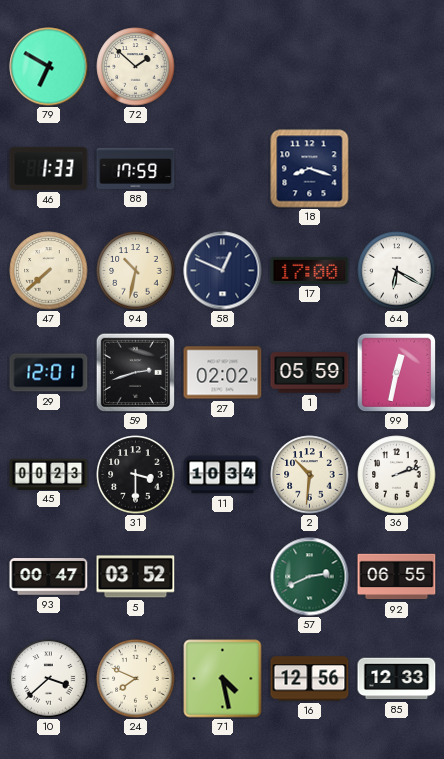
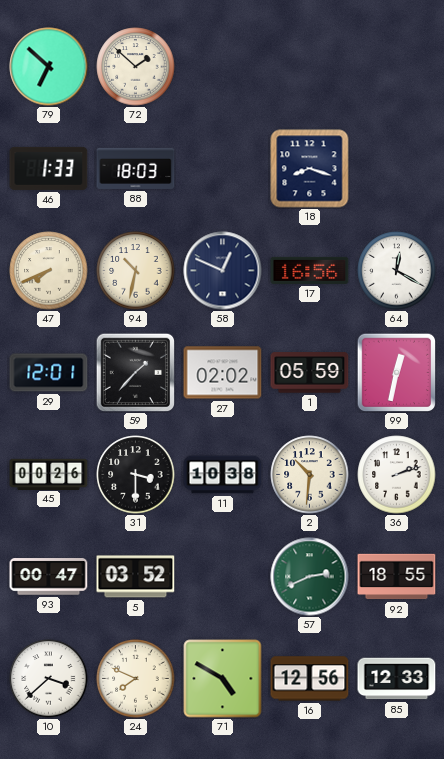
79: 6:50 -> 6:52
88: 17:59 -> 18:03
47: 7:38 -> 7:41
17: 17:00 -> 16:56
64: 6:20 -> 12:20
59: 2:42 -> 1:37
45: 00:23 -> 00:26
11: 10:34 -> 10:38
92: 06:55 -> 18:55
71: 4:28 -> 4:50
